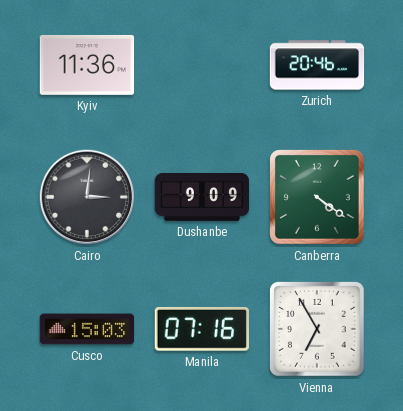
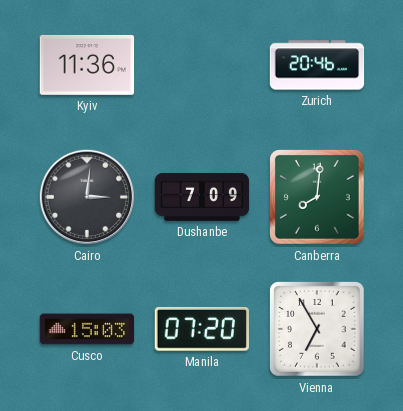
Dushanbe: 9:09 -> 7:09
Canberra: 4:21 -> 8:01
Manila: 07:16 -> 07:20
